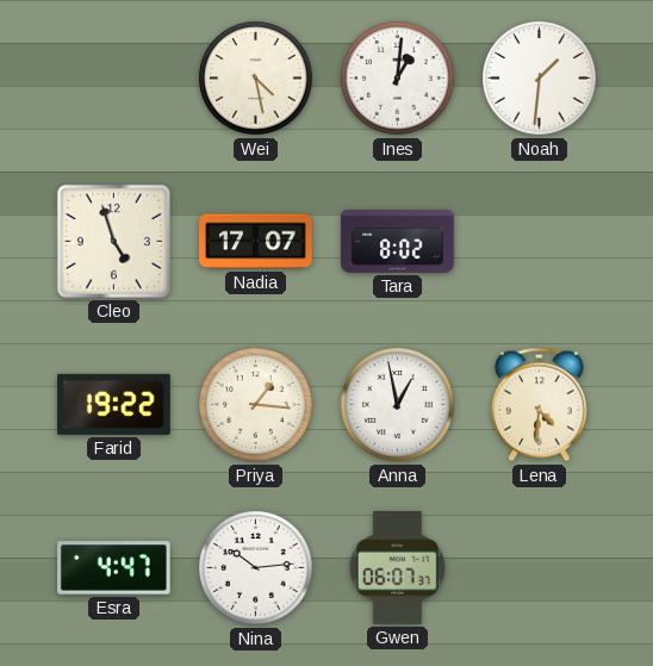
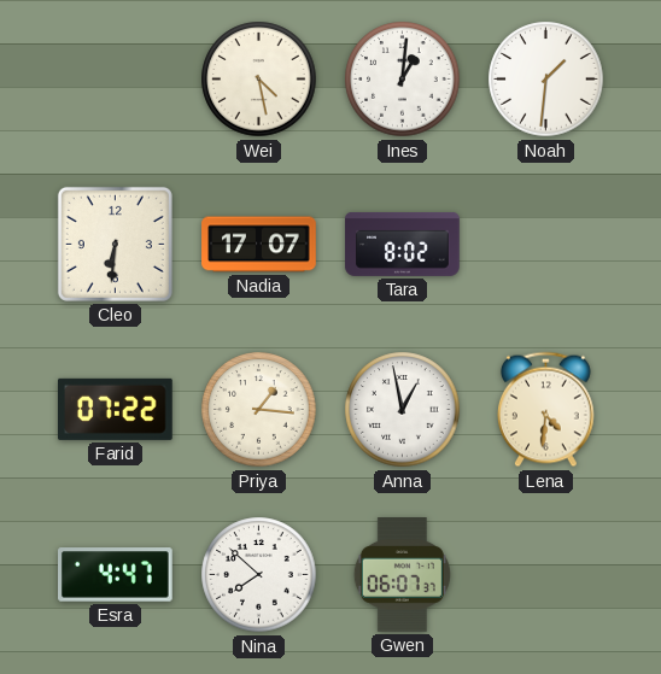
Cleo: 4:57 -> 6:31
Farid: 19:22 -> 07:22
Nina: 10:14 -> 7:52
